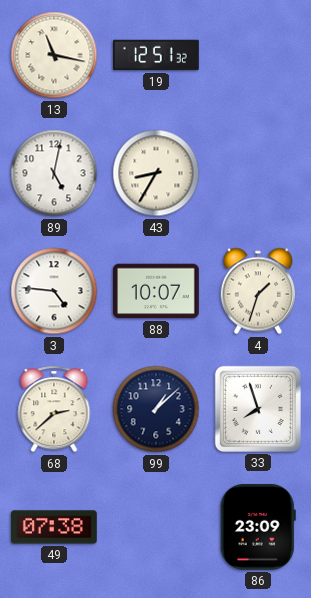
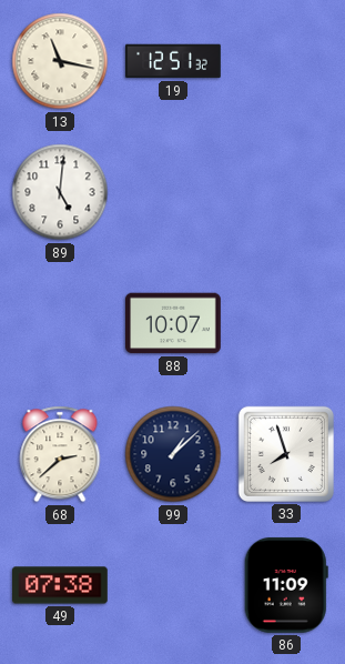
89: 5:02 -> 5:01
43: 8:35 -> none
3: 4:46 -> none
4: 1:33 -> none
86: 23:09 -> 11:09
